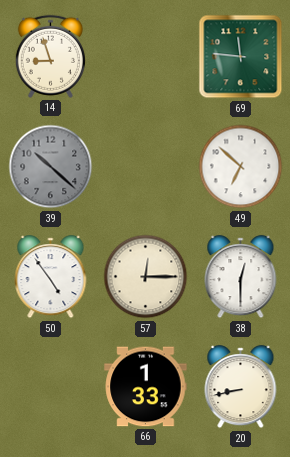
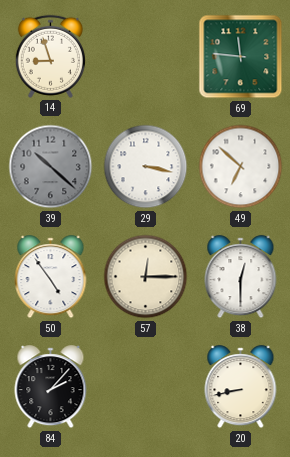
29: none -> 3:17
84: none -> 2:07
66: 1:33 -> none
